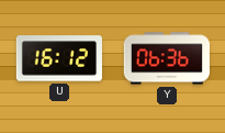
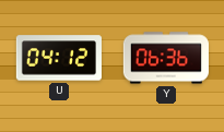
U: 16:12 -> 04:12
